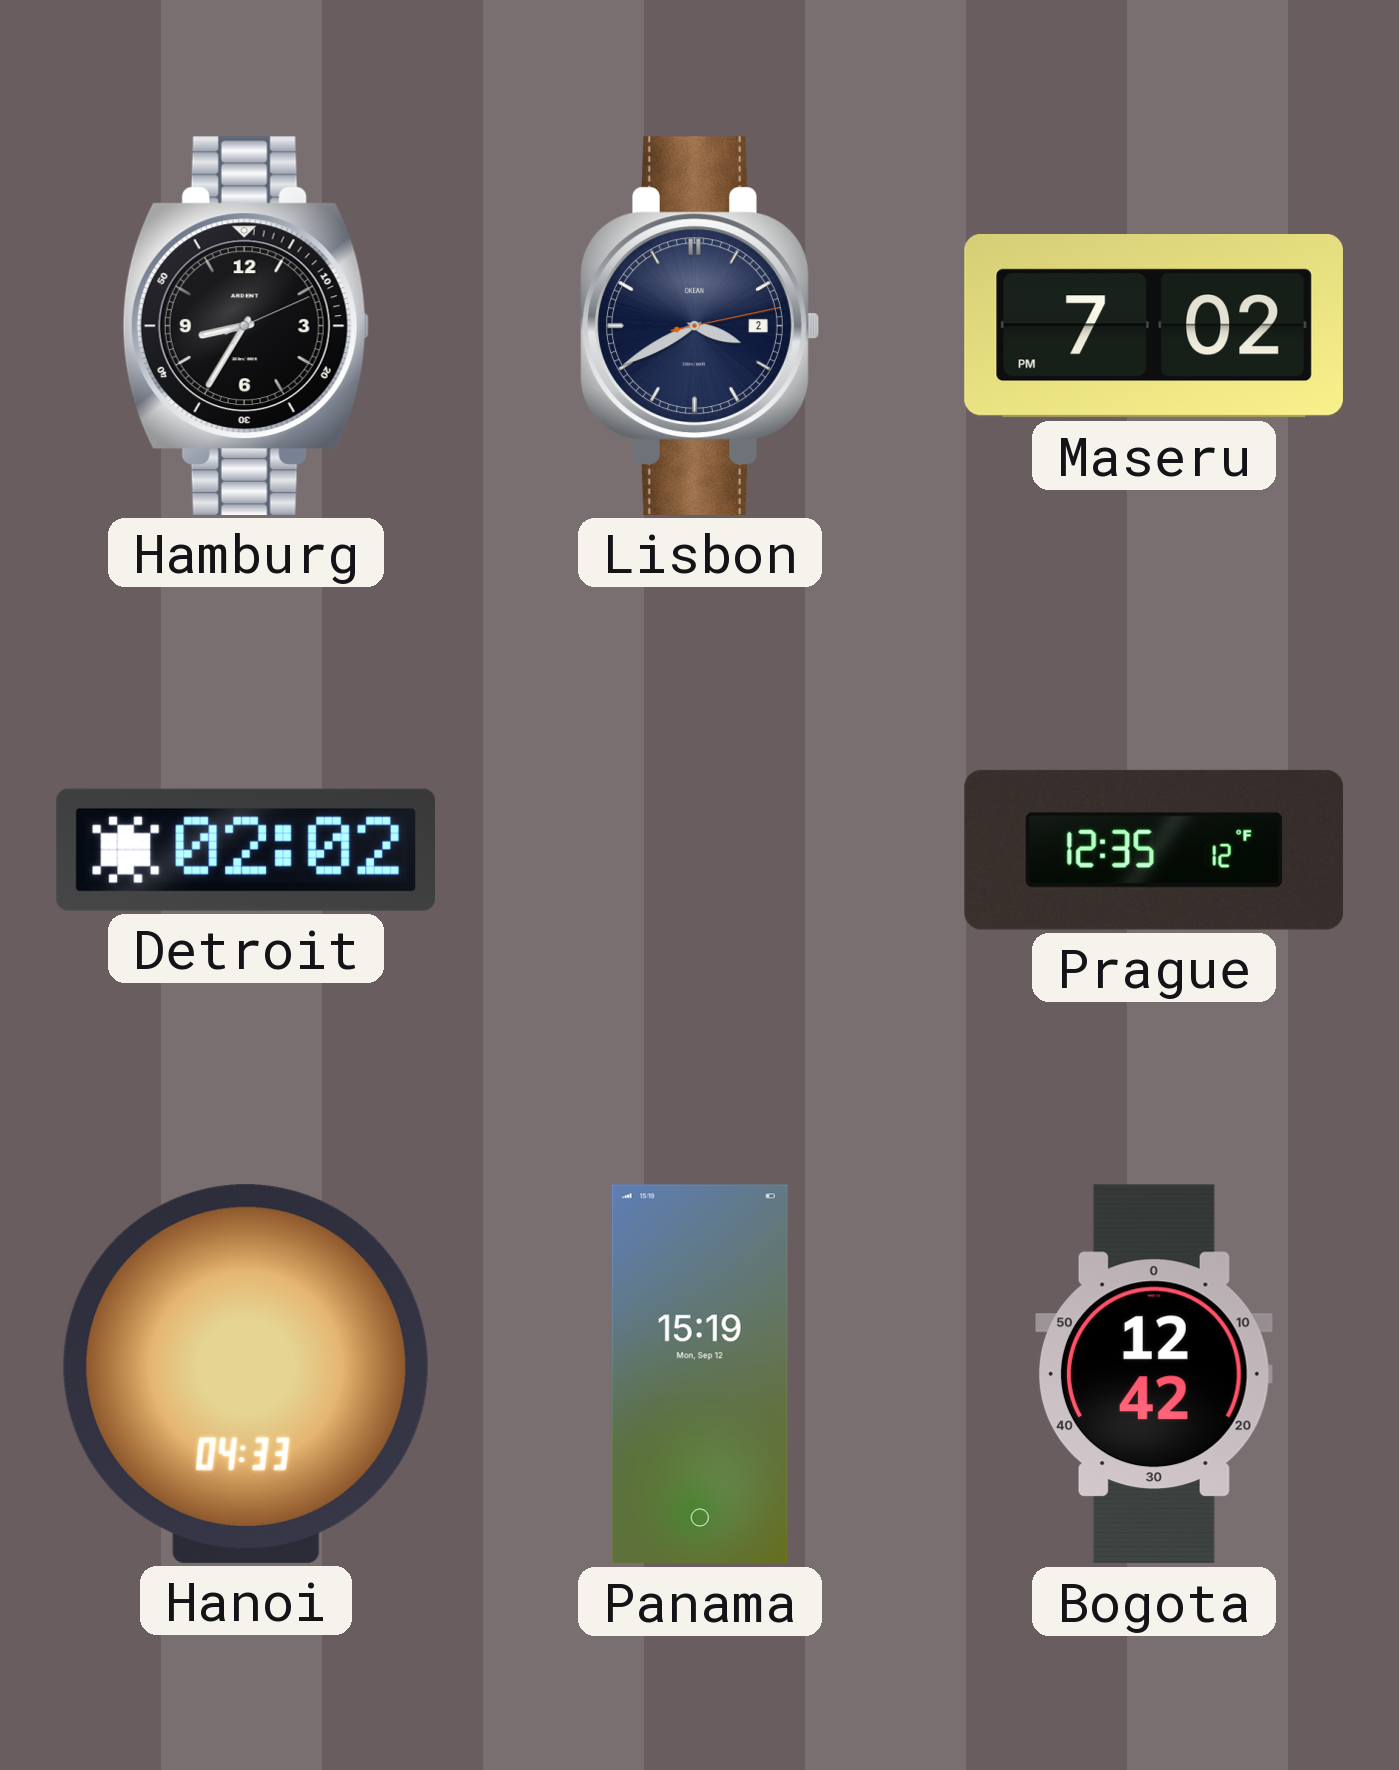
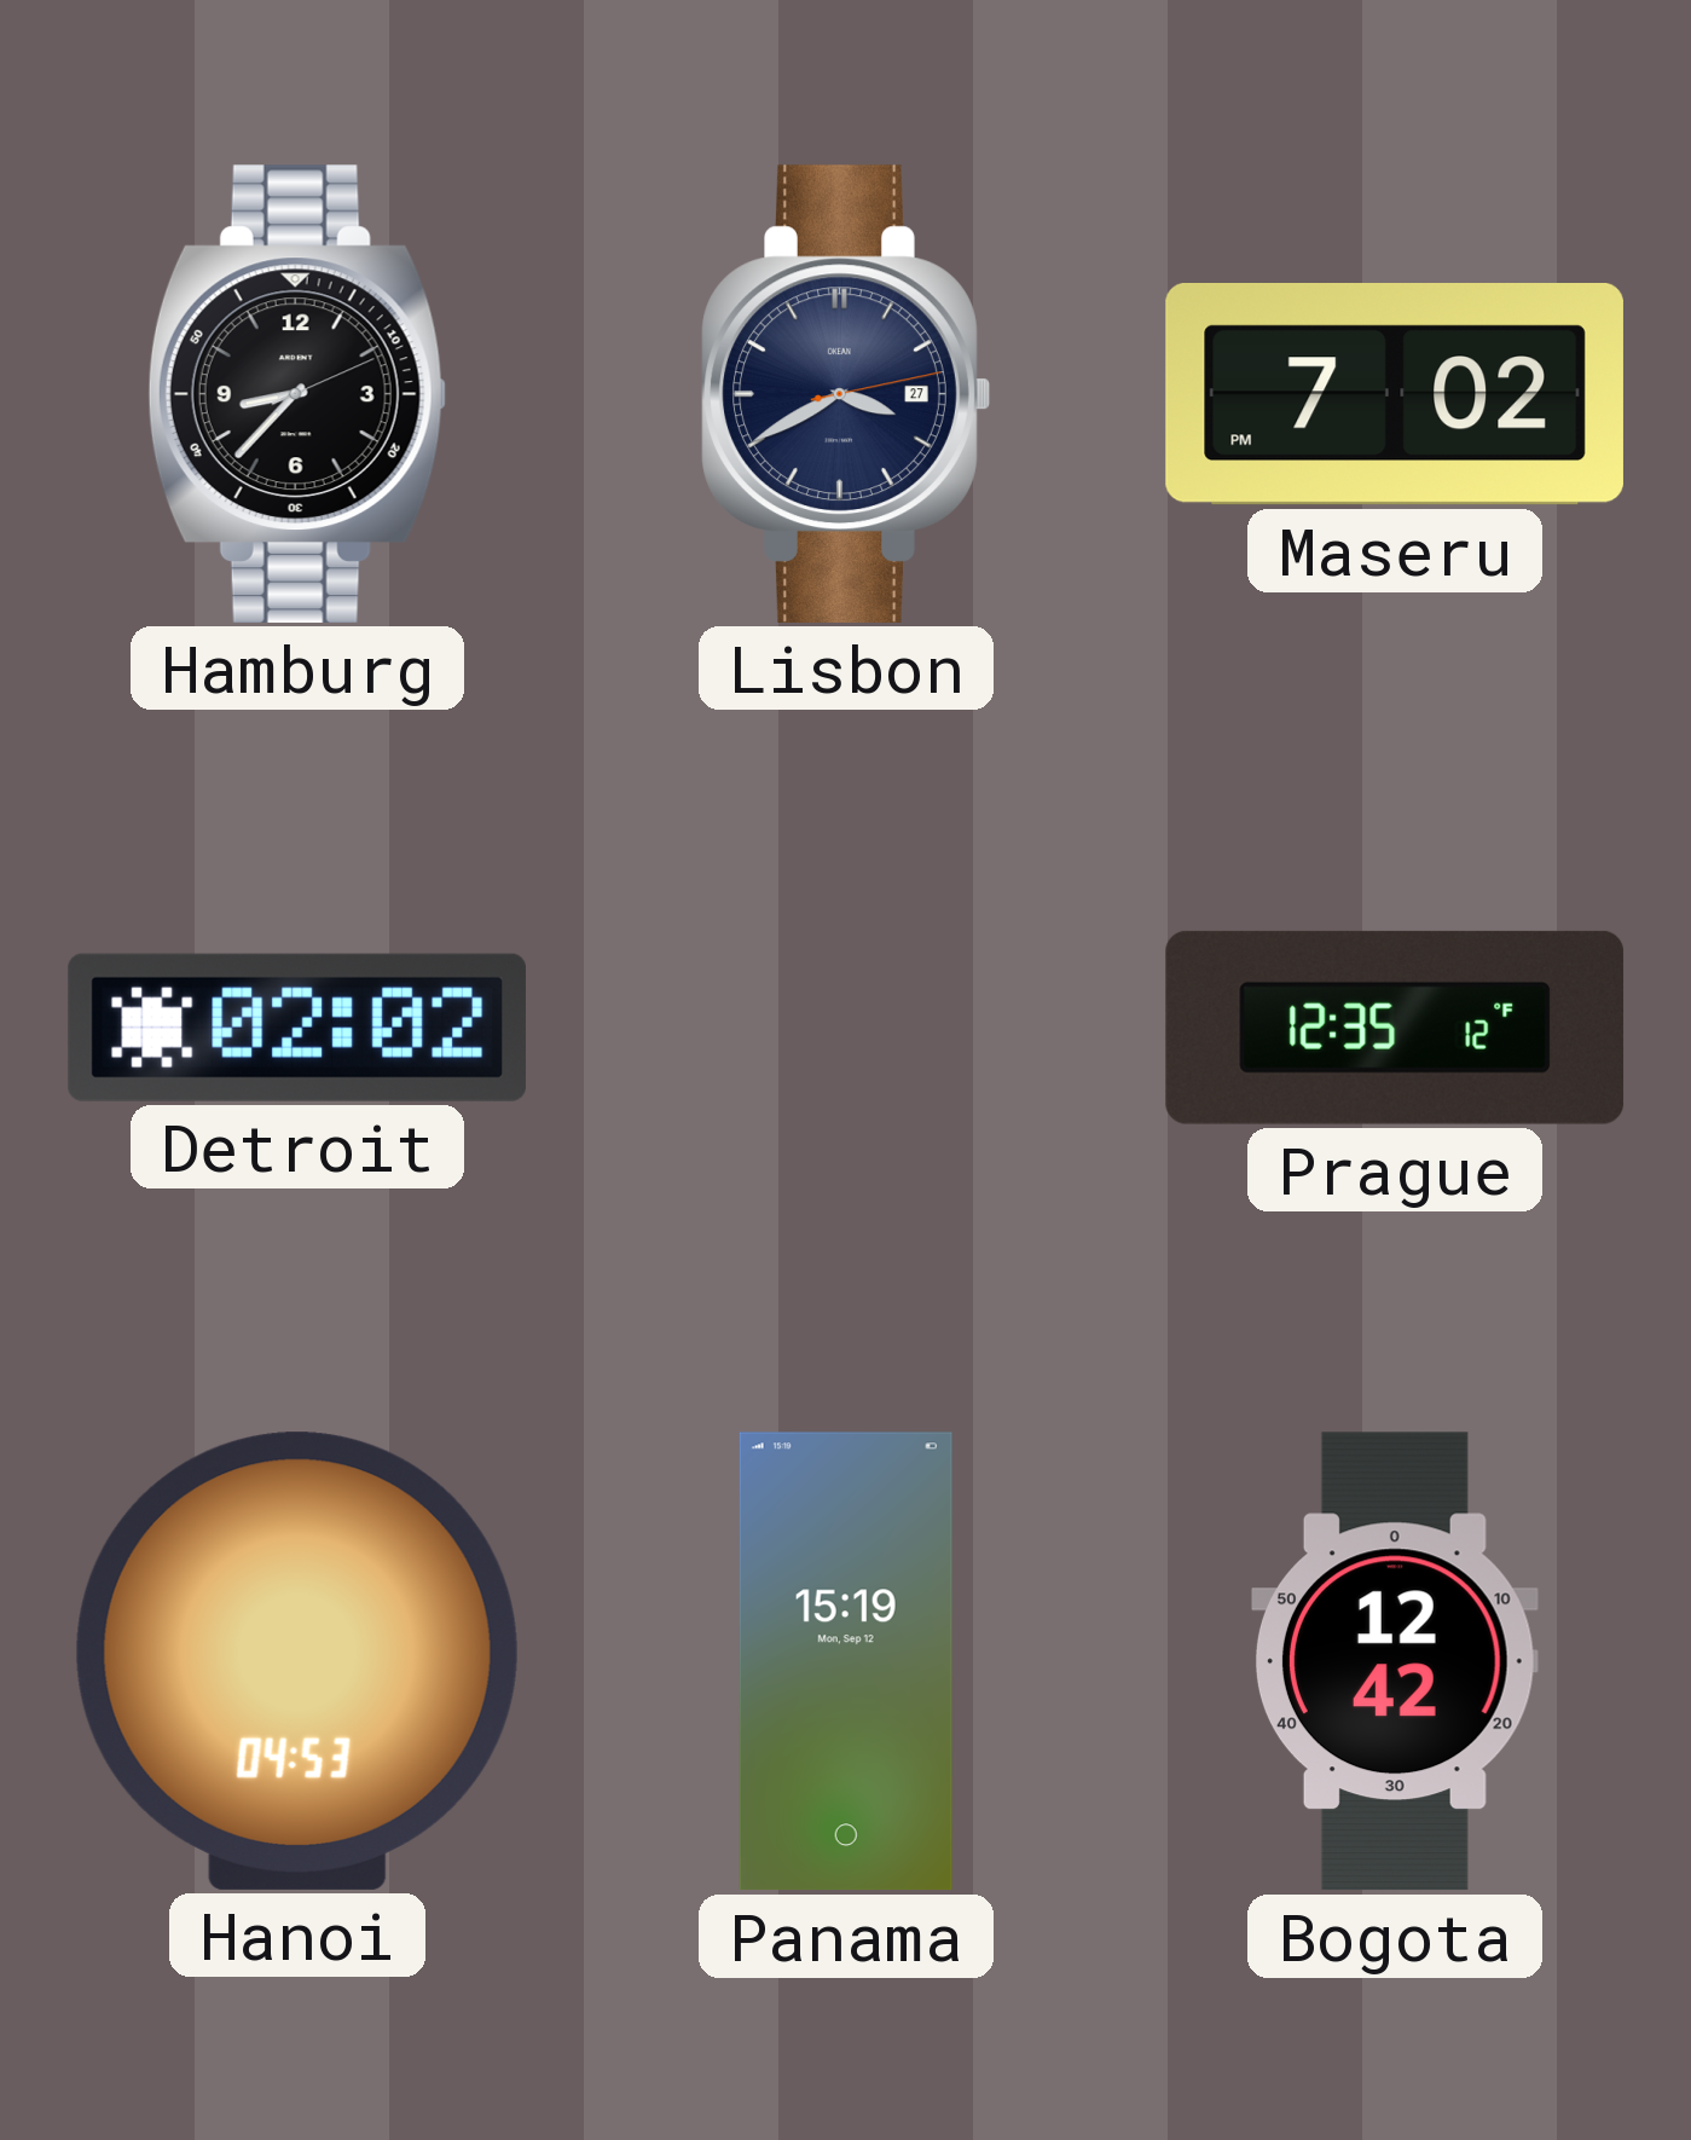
Hamburg: 8:35 -> 8:37
Lisbon date: 2 -> 27
Hanoi: 04:33 -> 04:53
